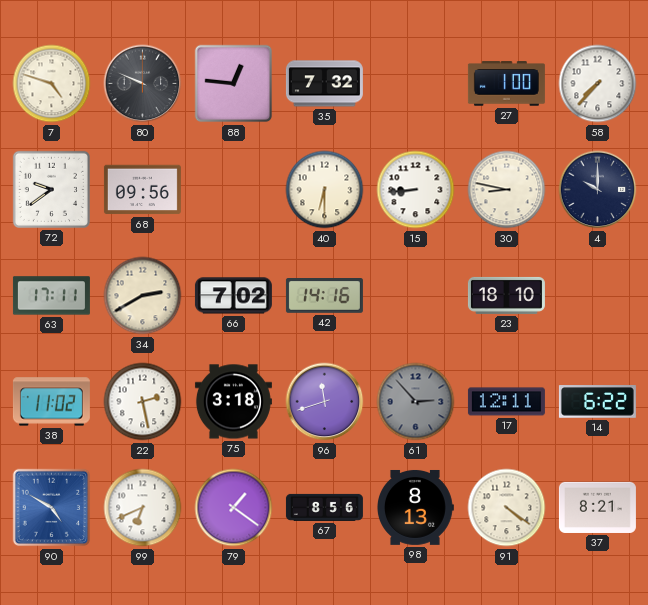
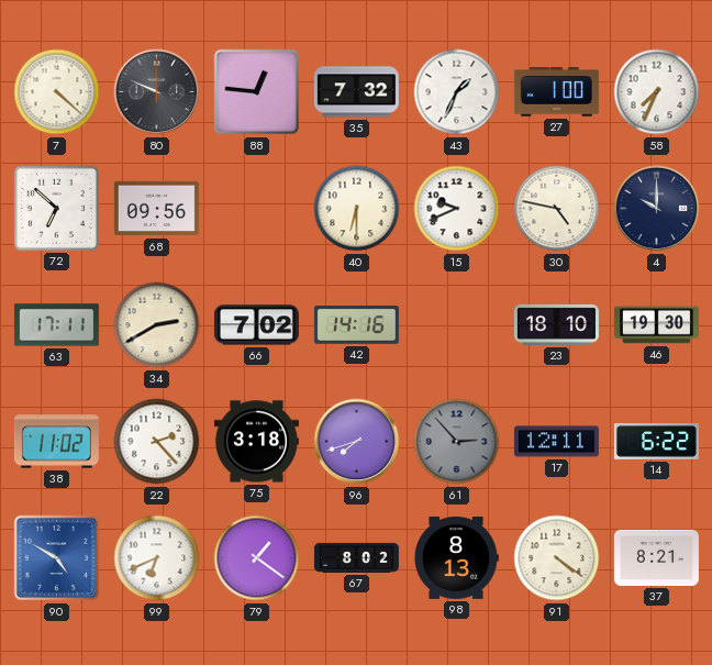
7: 4:48 -> 4:22
43: none -> 1:34
58: 7:37 -> 7:34
72: 9:39 -> 6:52
15: 8:44 -> 9:41
30: 8:47 -> 4:47
46: none -> 19:30
22: 2:28 -> 2:23
96: 11:42 -> 7:42
67: 8:56 -> 8:02
